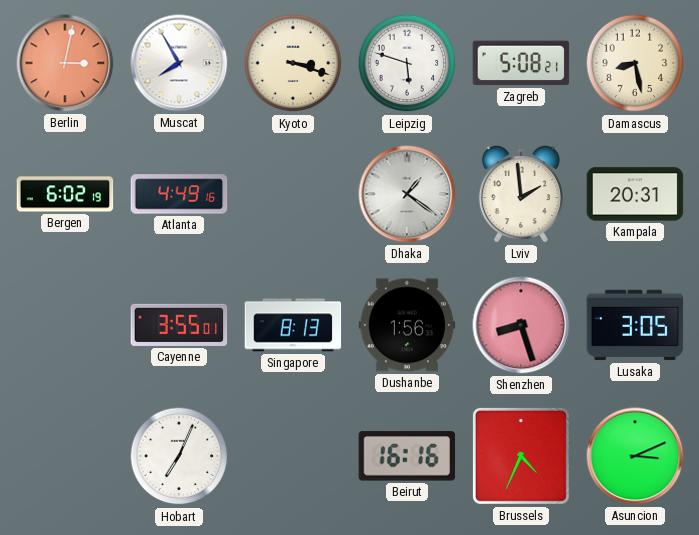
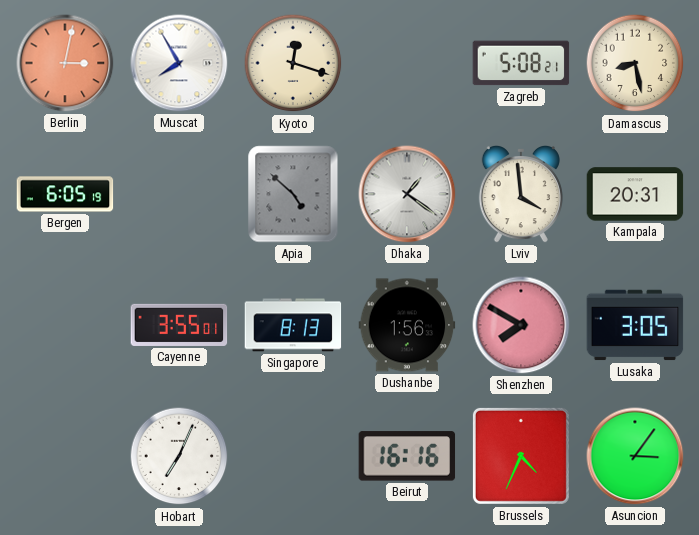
Kyoto: 3:18 -> 12:18
Leipzig: 5:48 -> none
Bergen: 6:02 -> 6:05
Atlanta: 4:49 -> none
Apia: none -> 4:52
Lviv: 1:59 -> 3:59
Shenzhen: 8:27 -> 7:50
Asuncion: 3:11 -> 3:06
